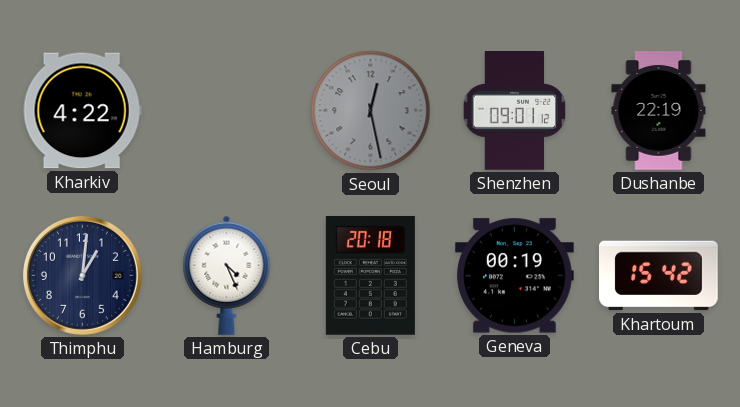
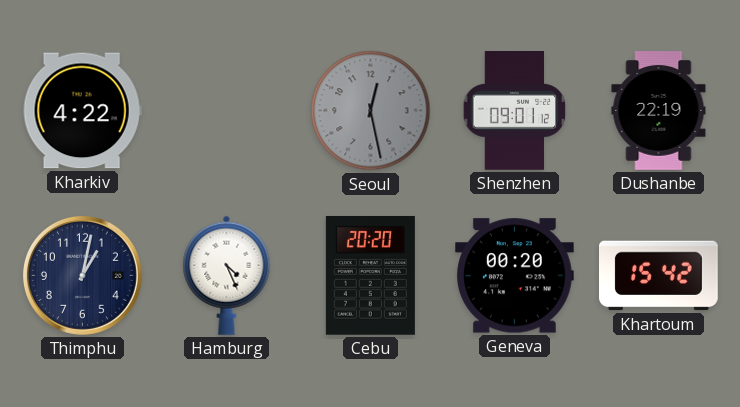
Thimphu: 1:01 -> 1:02
Cebu: 20:18 -> 20:20
Geneva: 00:19 -> 00:20
